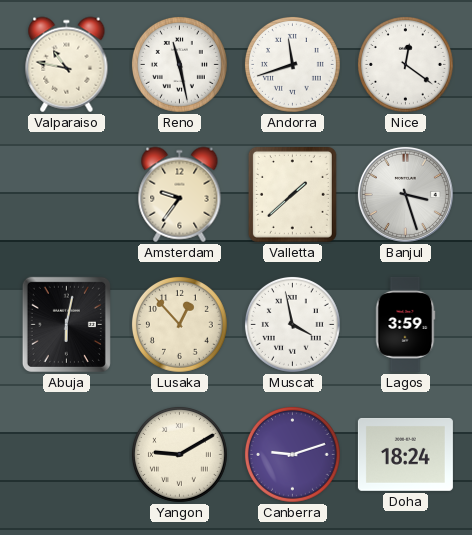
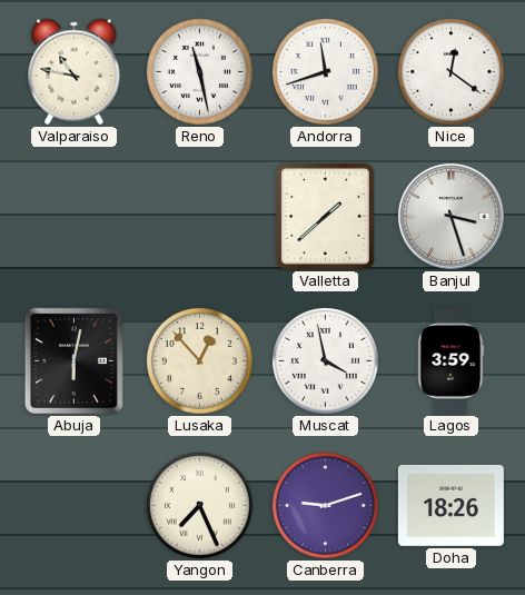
Amsterdam: 9:36 -> none
Yangon: 9:10 -> 7:26
Doha: 18:24 -> 18:26
